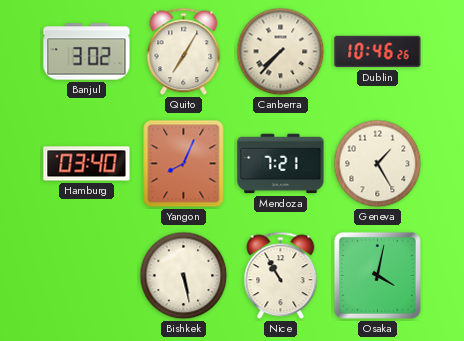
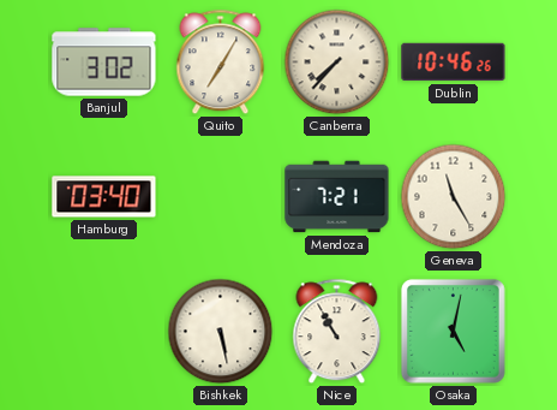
Yangon: 8:04 -> none
Geneva: 1:25 -> 11:25
Osaka: 4:02 -> 5:02
